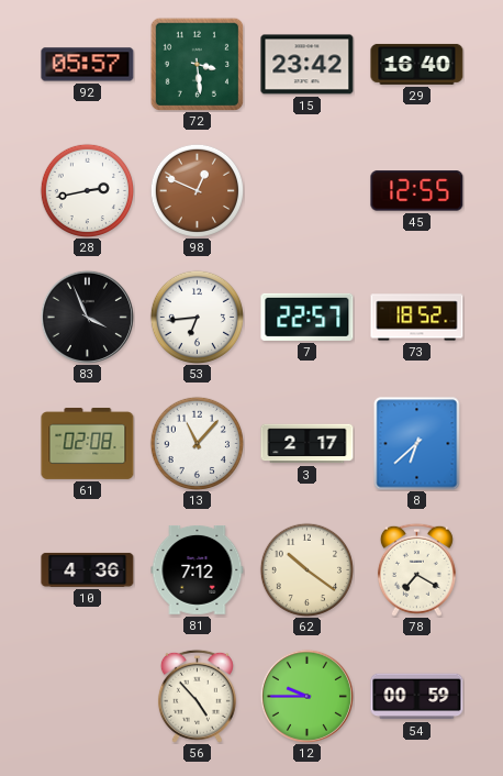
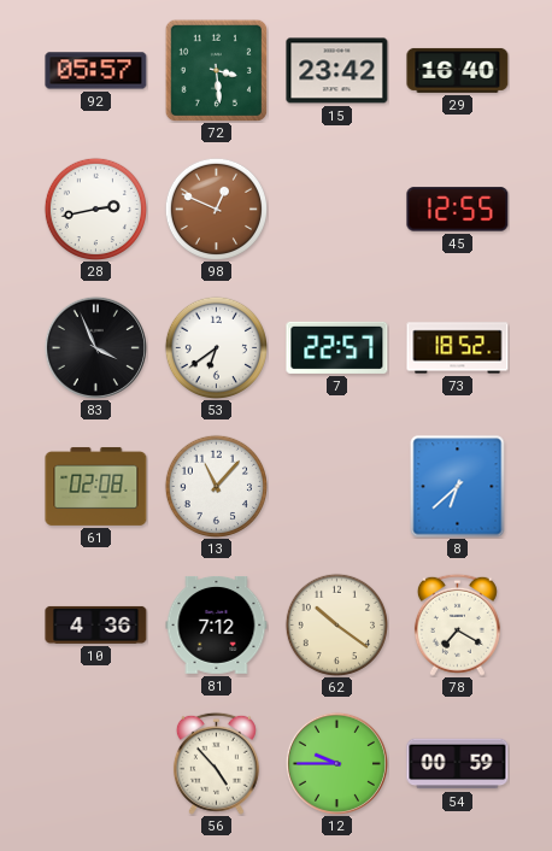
53: 6:44 -> 6:39
3: 2:17 -> none
